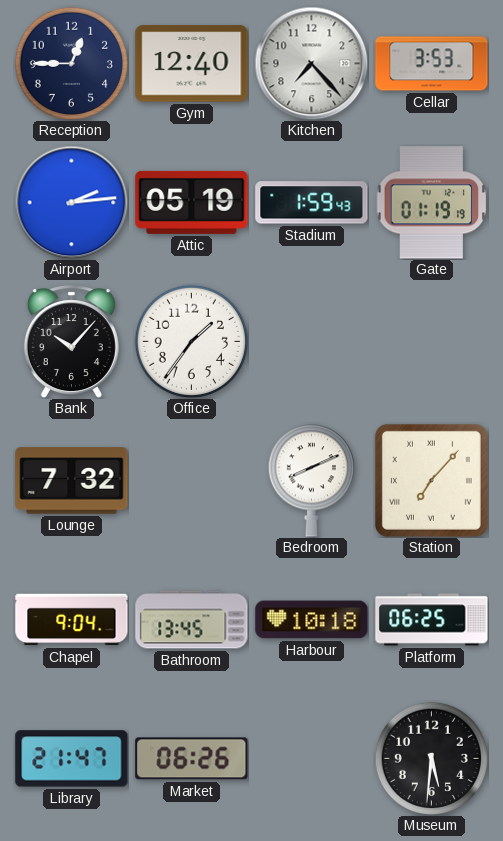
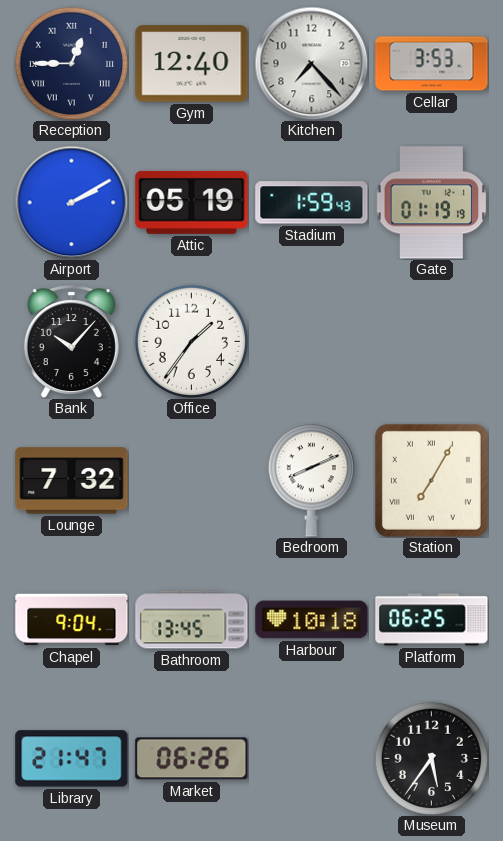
Reception numerals: Arabic -> Roman
Airport: 2:14 -> 2:10
Station: 7:07 -> 7:05
Museum: 5:31 -> 5:36
